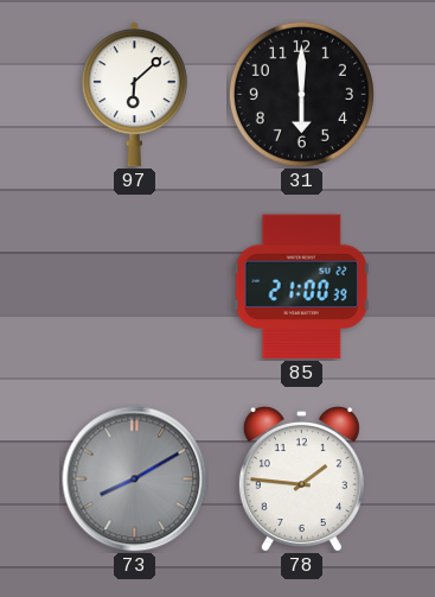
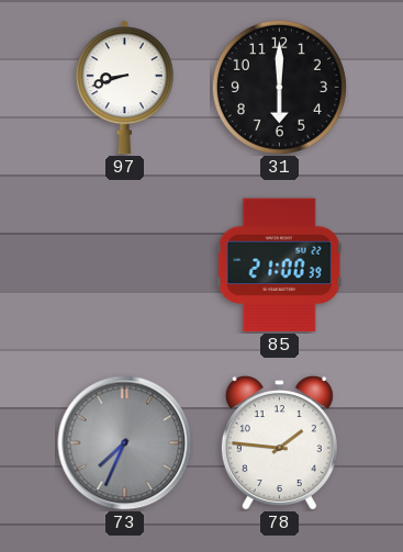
97: 6:08 -> 8:42
73: 8:10 -> 7:34
